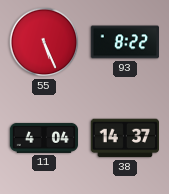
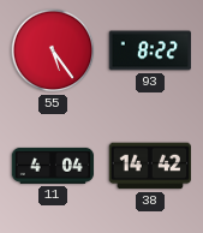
55: 5:26 -> 5:24
38: 14:37 -> 14:42
